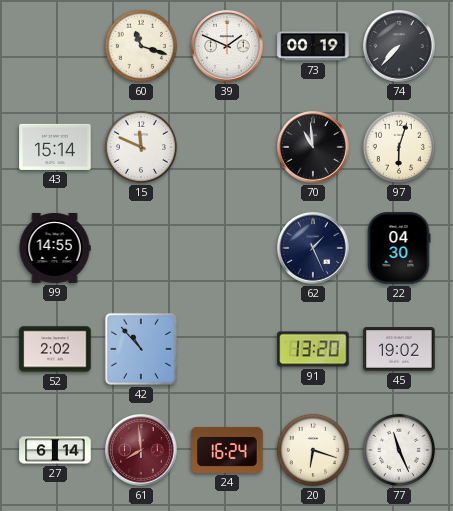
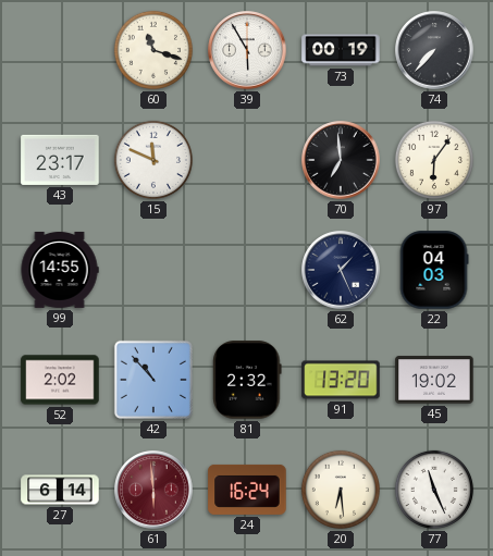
39: 1:49 -> 5:55
43: 15:14 -> 23:17
70: 10:59 -> 6:59
97: 6:03 -> 6:06
22: 04:30 -> 04:03
81: none -> 2:32
61: 7:59 -> 5:59
20: 6:18 -> 6:29
